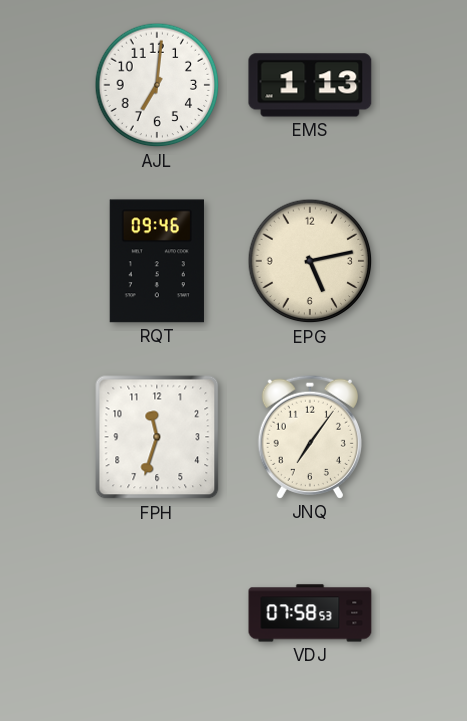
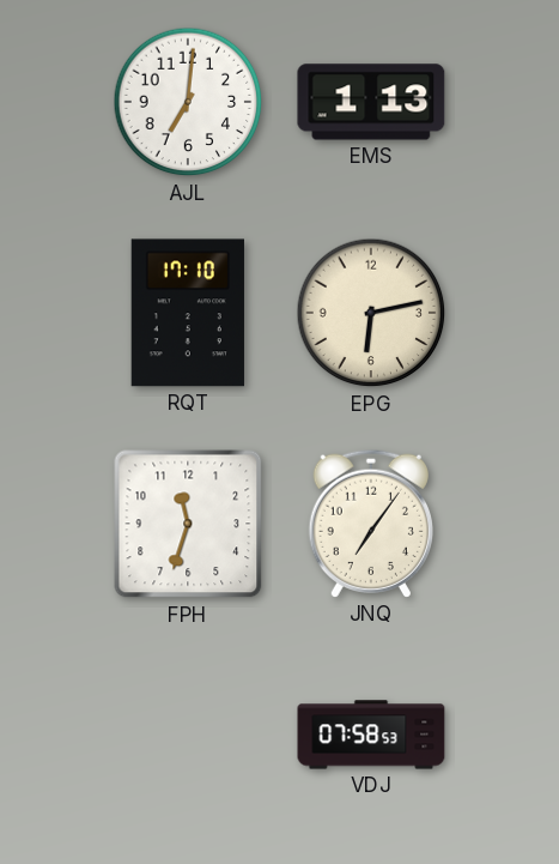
RQT: 09:46 -> 17:10
EPG: 5:13 -> 6:13
